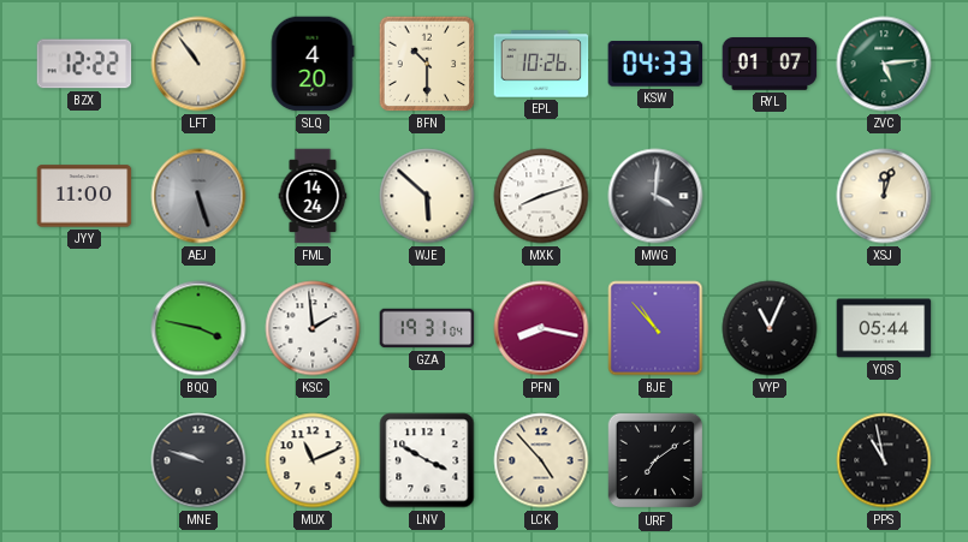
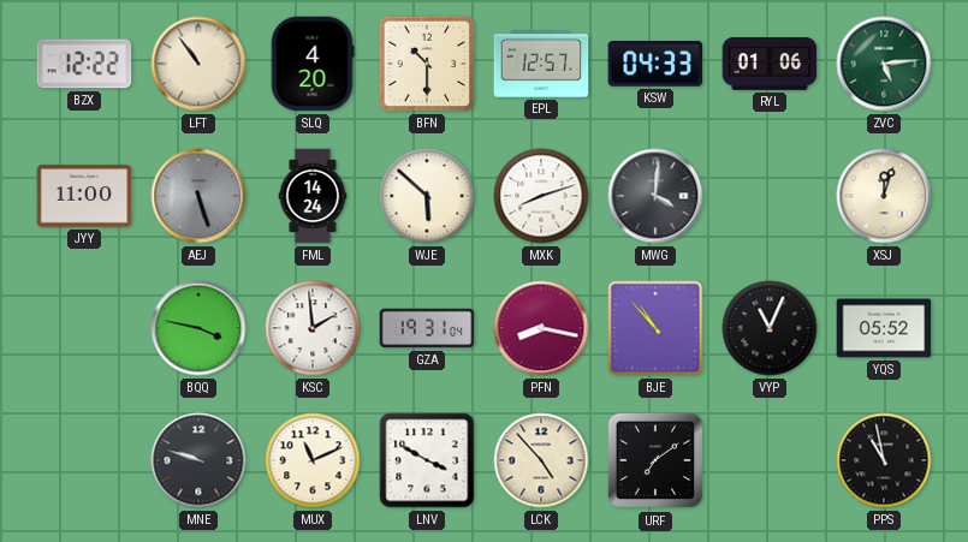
EPL: 10:26 -> 12:57
RYL: 01:07 -> 01:06
YQS: 05:44 -> 05:52
